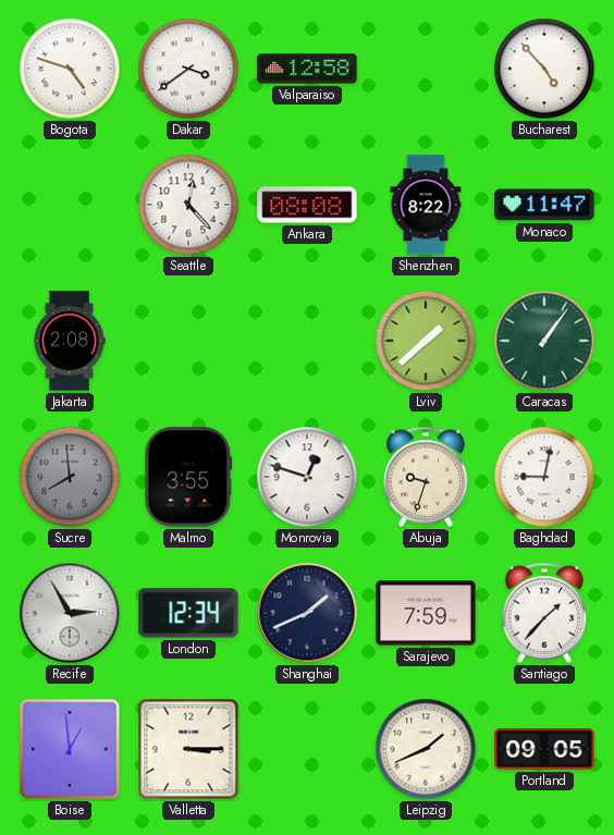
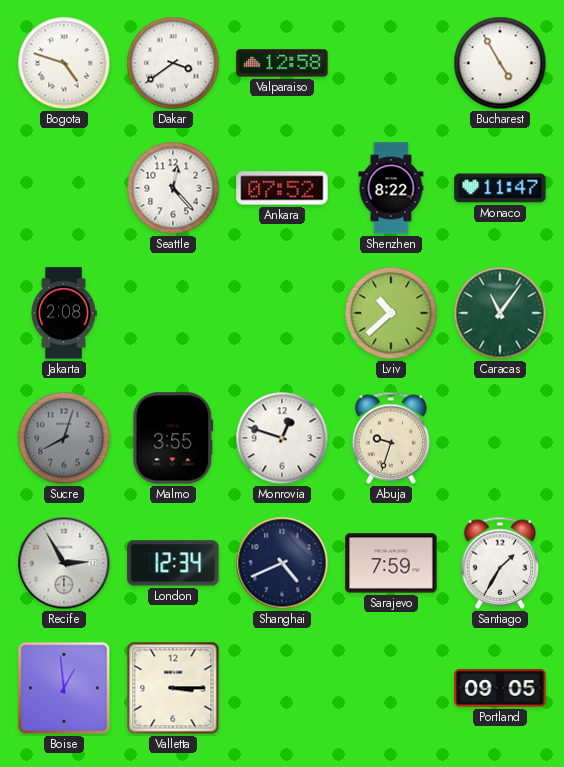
Bucharest: 4:53 -> 4:55
Ankara: 08:08 -> 07:52
Lviv: 1:38 -> 10:38
Caracas: 1:06 -> 11:06
Sucre: 7:59 -> 8:03
Baghdad: 9:02 -> none
Shanghai: 1:41 -> 4:41
Santiago: 1:37 -> 1:35
Leipzig: 1:41 -> none
